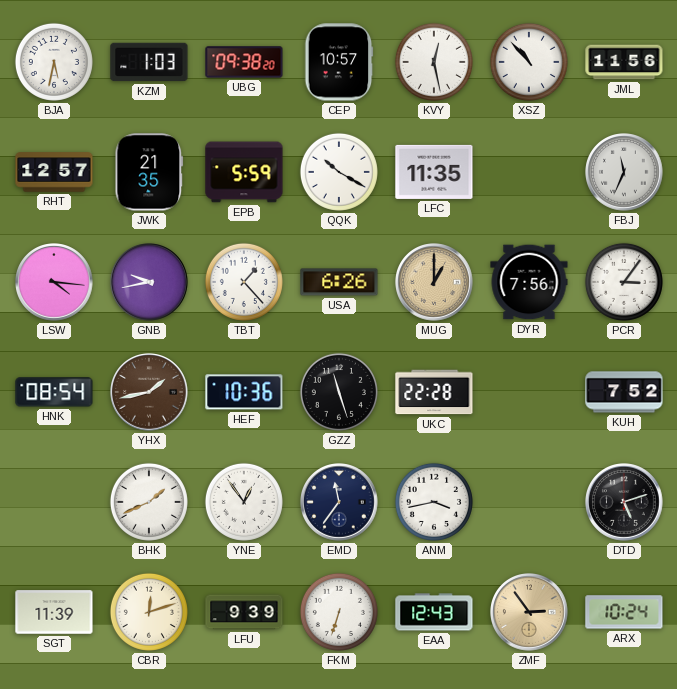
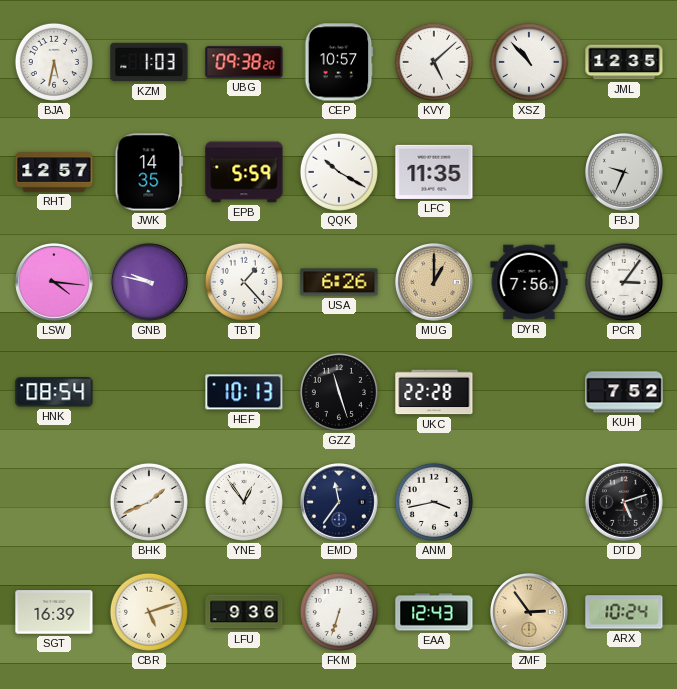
KVY: 12:28 -> 5:08
JML: 11:56 -> 12:35
JWK: 21:35 -> 14:35
FBJ: 11:34 -> 9:34
GNB: 9:43 -> 9:47
YHX: 1:43 -> none
HEF: 10:36 -> 10:13
SGT: 11:39 -> 16:39
CBR: 12:12 -> 5:12
LFU: 9:39 -> 9:36
